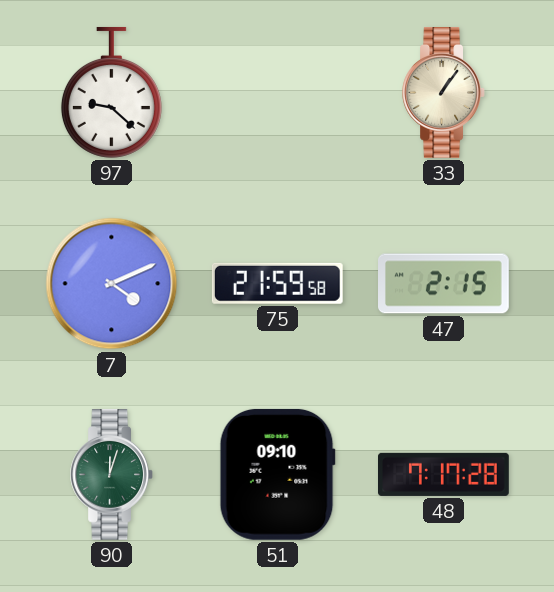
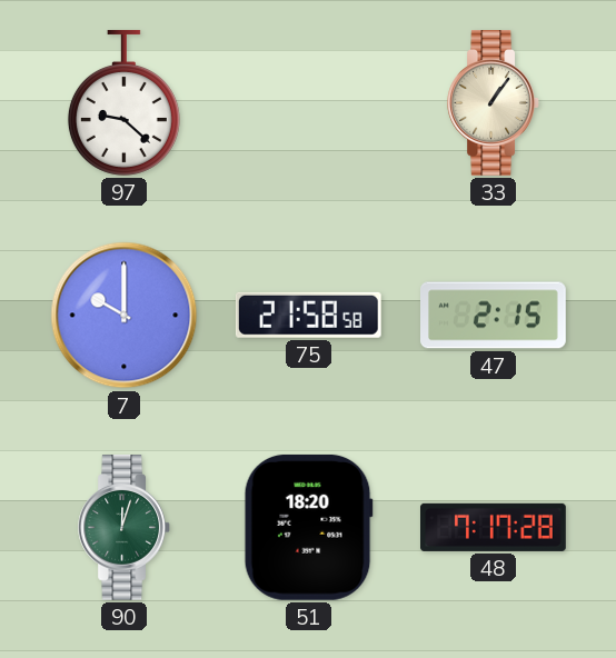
7: 4:11 -> 10:00
75: 21:59 -> 21:58
51: 09:10 -> 18:20
